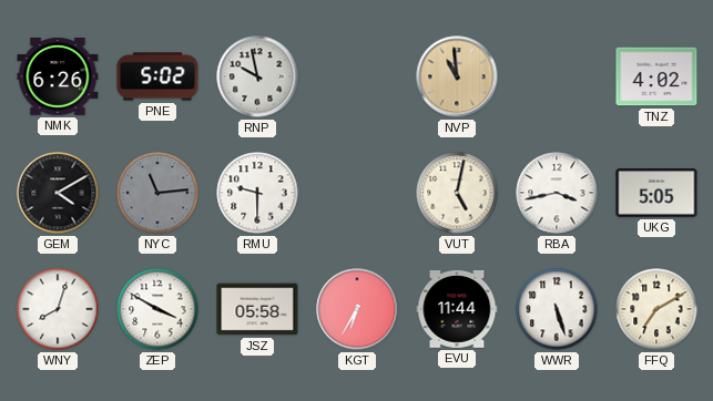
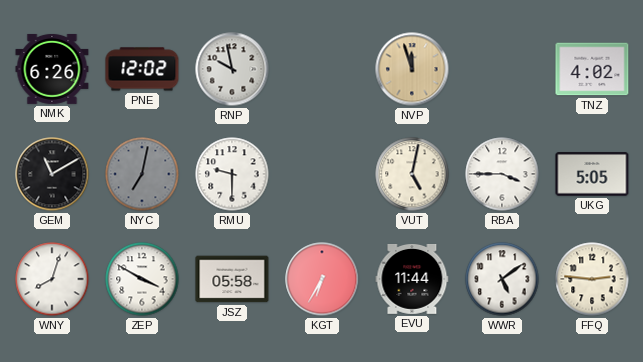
PNE: 5:02 -> 12:02
NVP: 10:59 -> 11:57
GEM: 4:10 -> 11:10
NYC: 11:14 -> 7:02
RBA: 3:43 -> 3:45
WWR: 5:27 -> 5:09
FFQ: 7:10 -> 2:46
